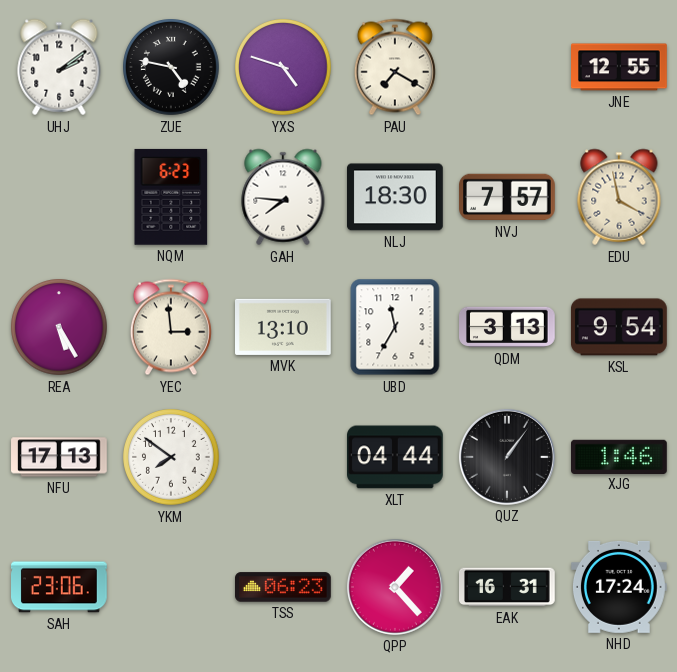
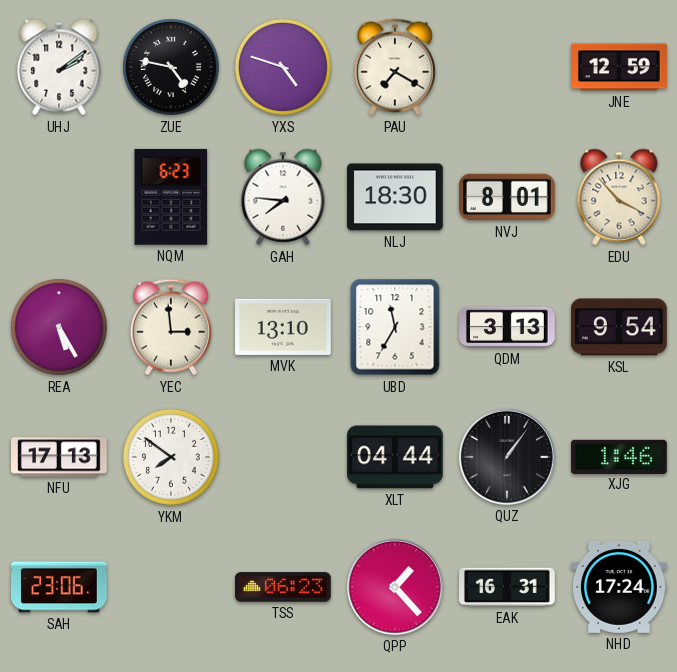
JNE: 12:55 -> 12:59
NVJ: 7:57 -> 8:01
EDU: 3:58 -> 3:53
